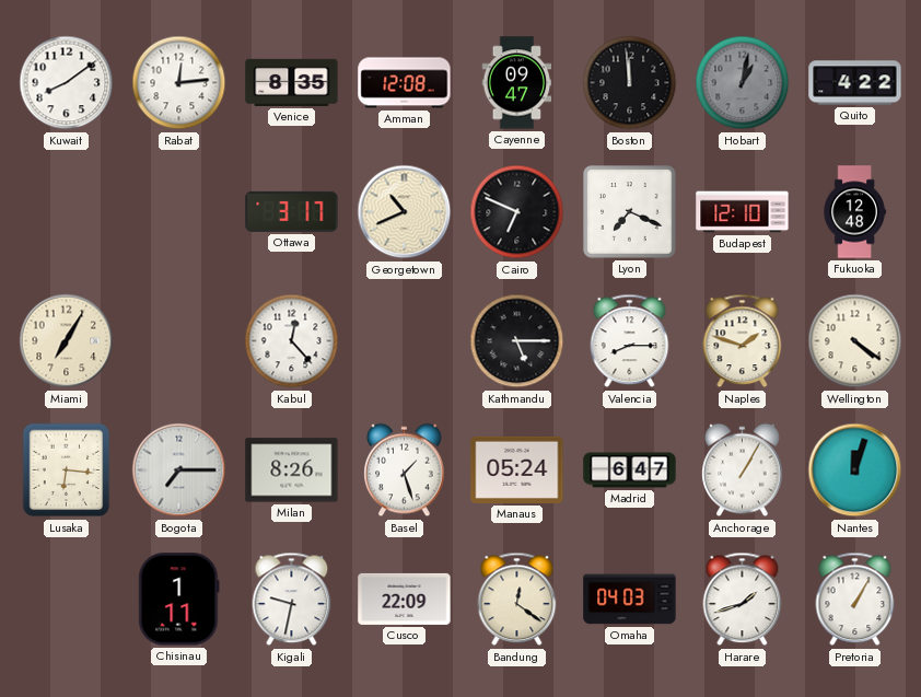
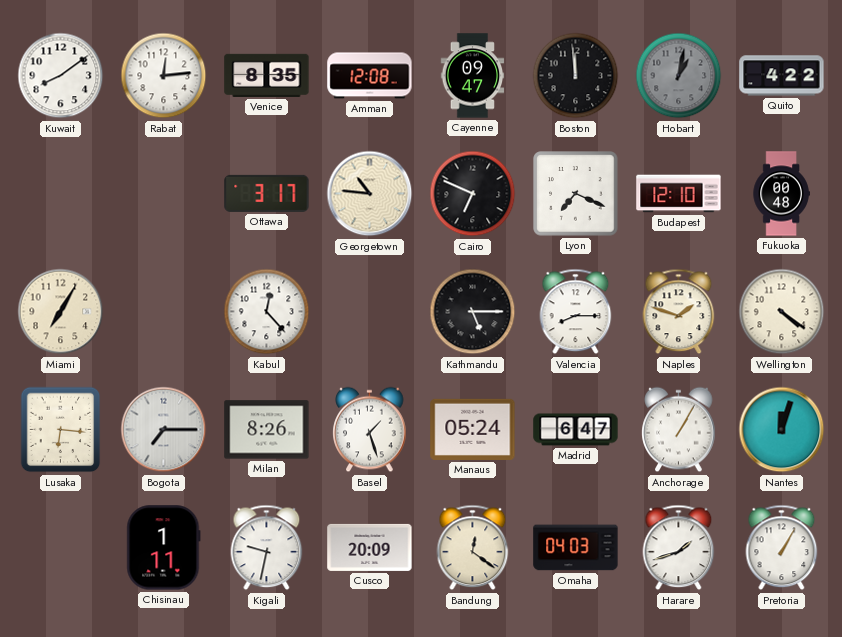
Georgetown: 10:41 -> 10:46
Fukuoka: 12:48 -> 00:48
Cusco: 22:09 -> 20:09
